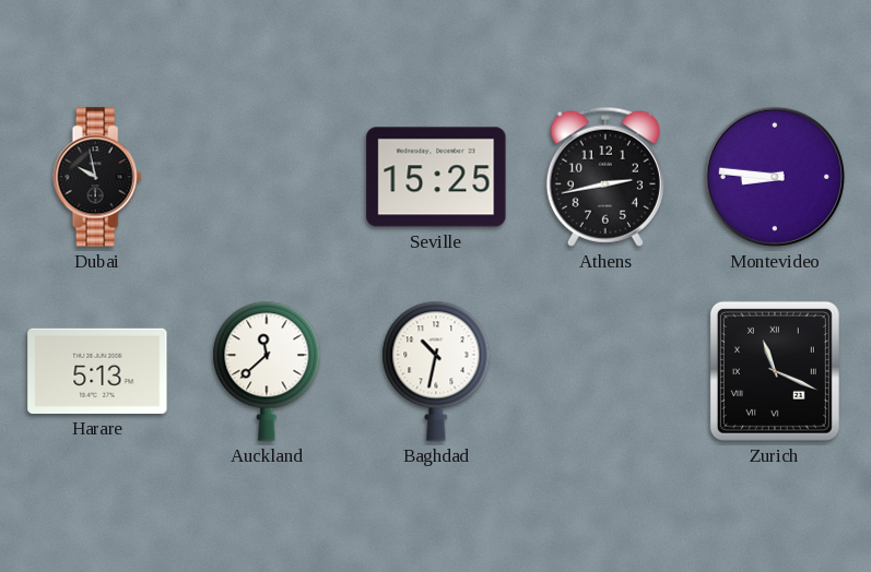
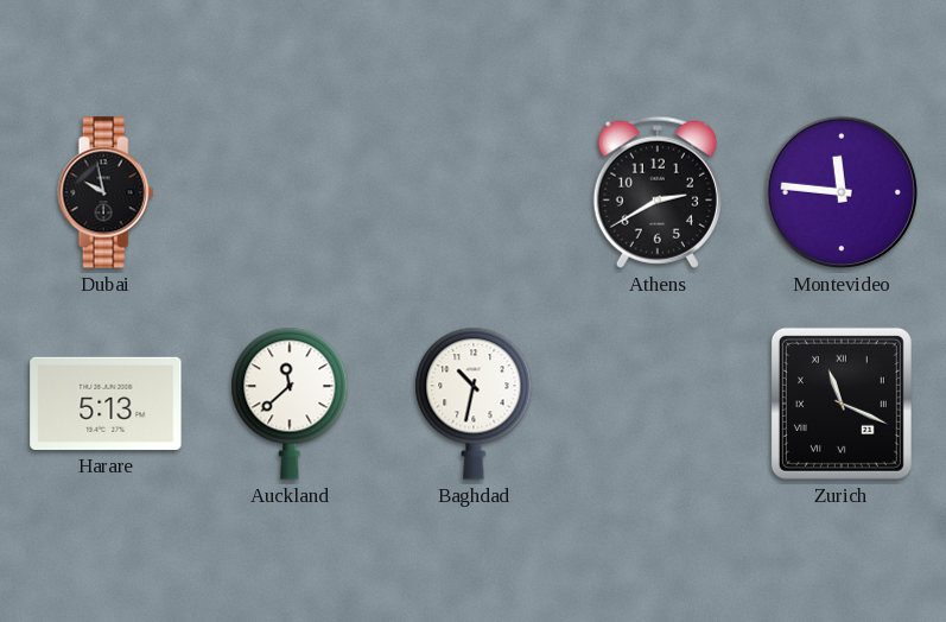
Seville: 15:25 -> none
Athens: 2:43 -> 2:40
Montevideo: 8:46 -> 11:46
